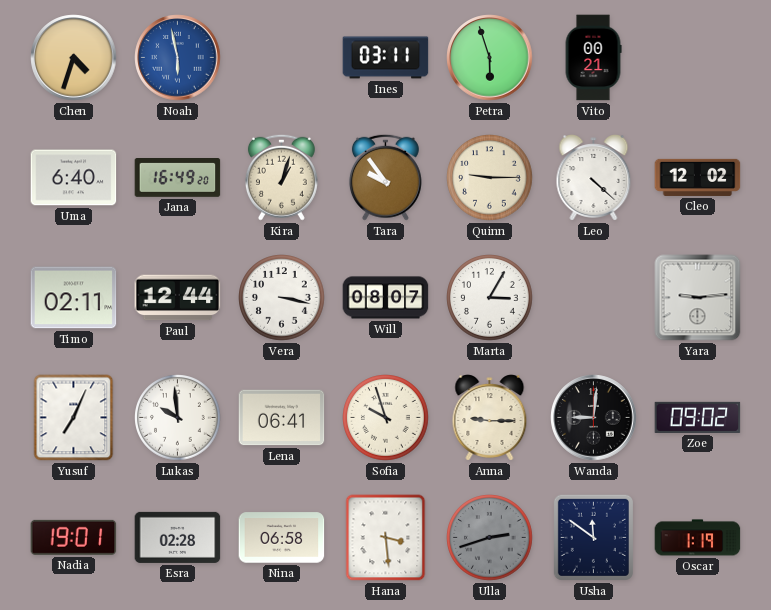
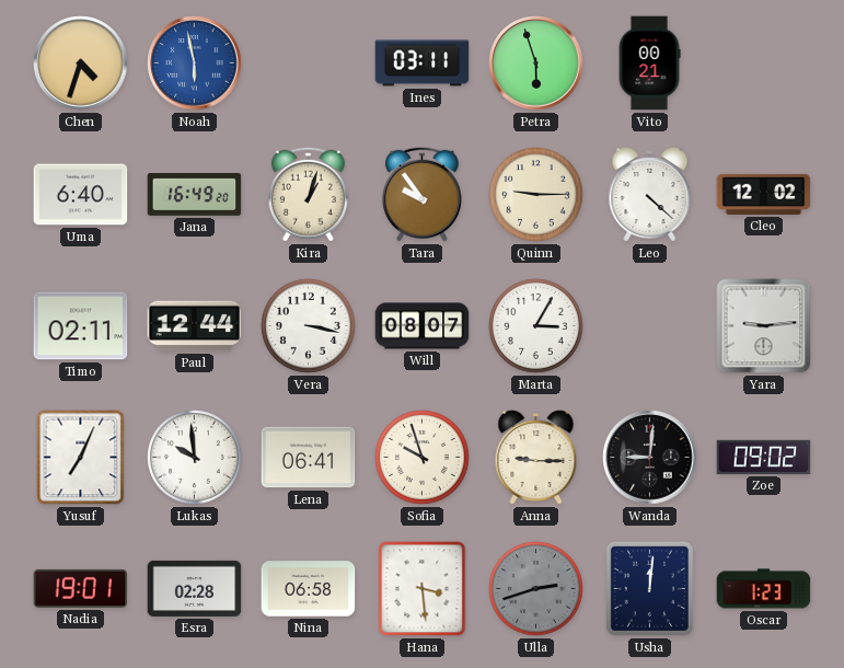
Usha: 11:51 -> 12:01
Oscar: 1:19 -> 1:23
